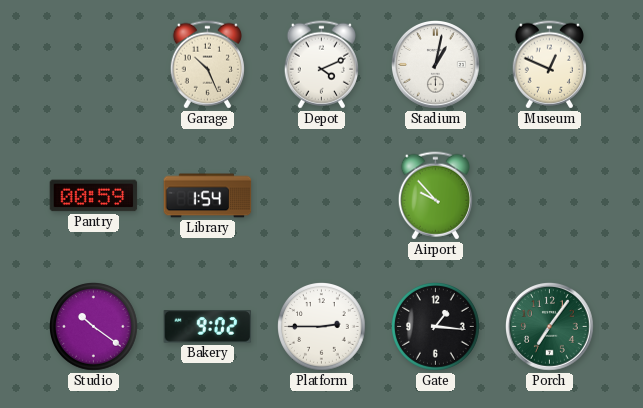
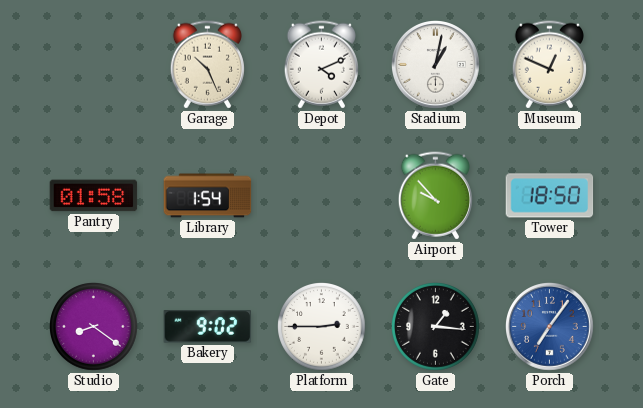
Pantry: 00:59 -> 01:58
Tower: none -> 18:50
Studio: 10:21 -> 8:21
Porch dial: green -> blue
